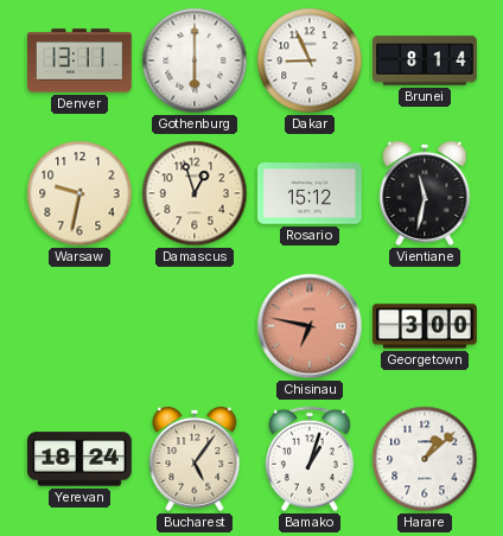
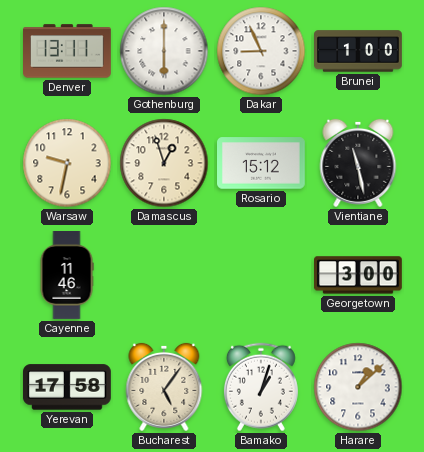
Brunei: 8:14 -> 1:00
Vientiane: 11:32 -> 11:28
Cayenne: none -> 11:46
Chisinau: 6:47 -> none
Yerevan: 18:24 -> 17:58
